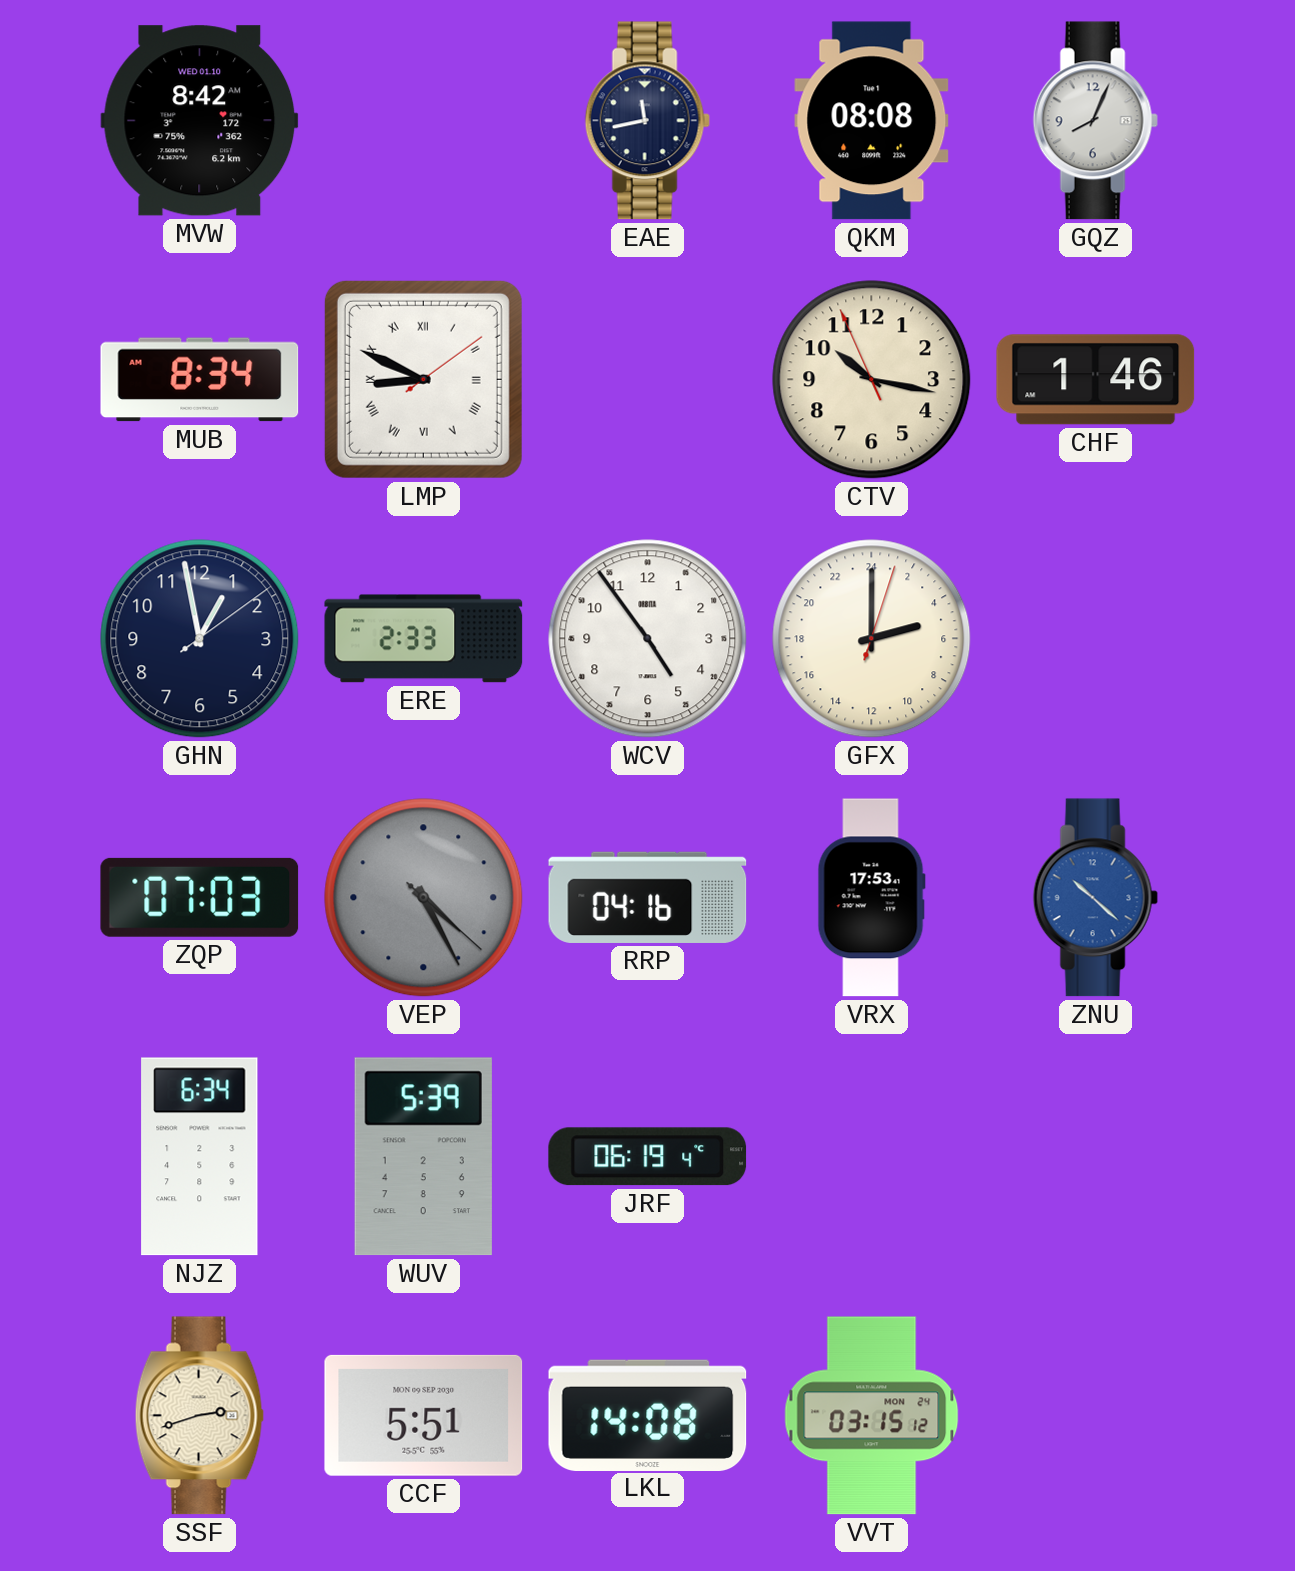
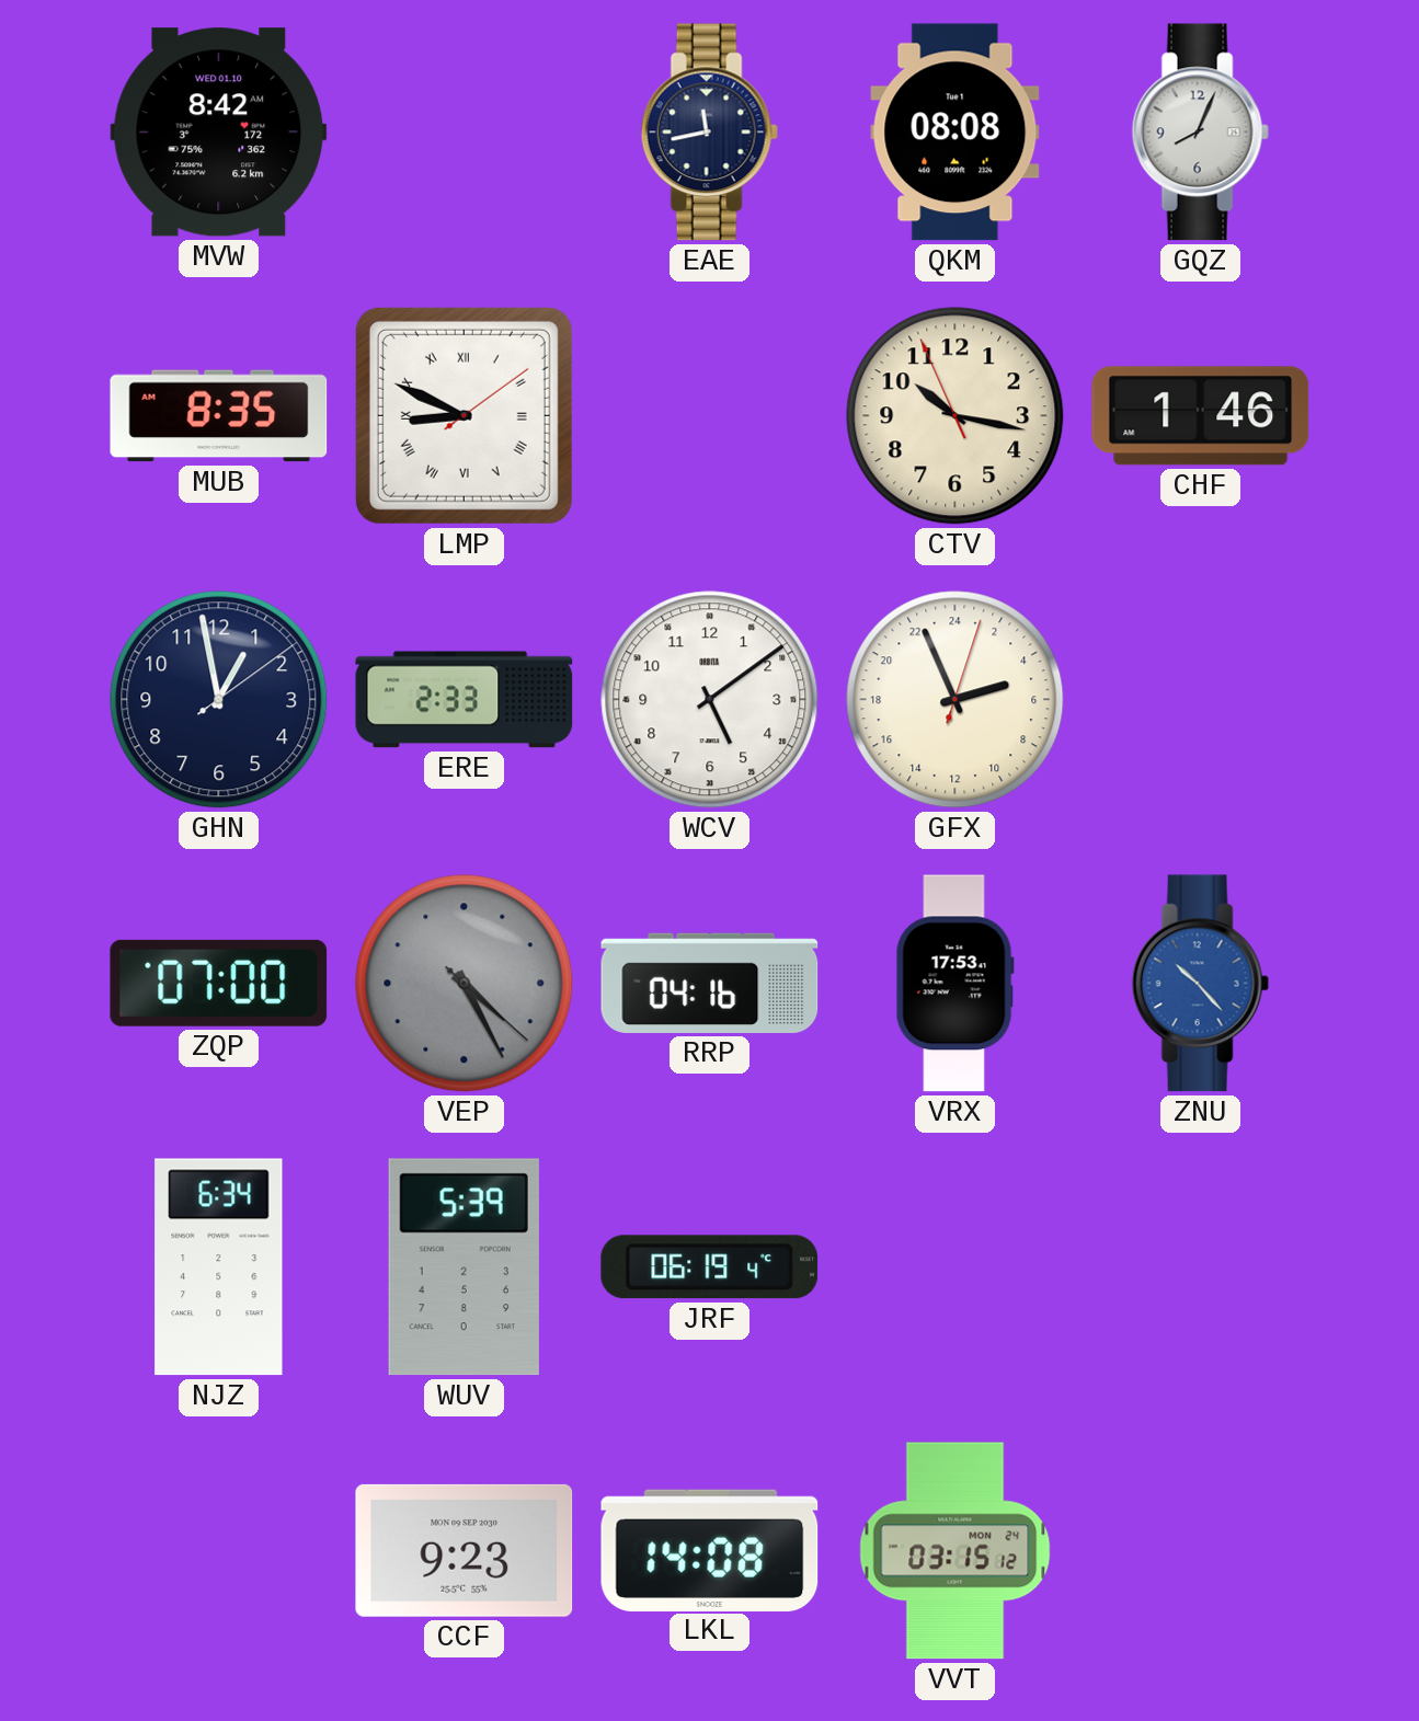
MUB: 8:34 -> 8:35
WCV: 4:54 -> 5:09
GFX: 5:00 -> 4:56
ZQP: 07:03 -> 07:00
ZNU: 10:22 -> 10:23
SSF: 2:42 -> none
CCF: 5:51 -> 9:23
